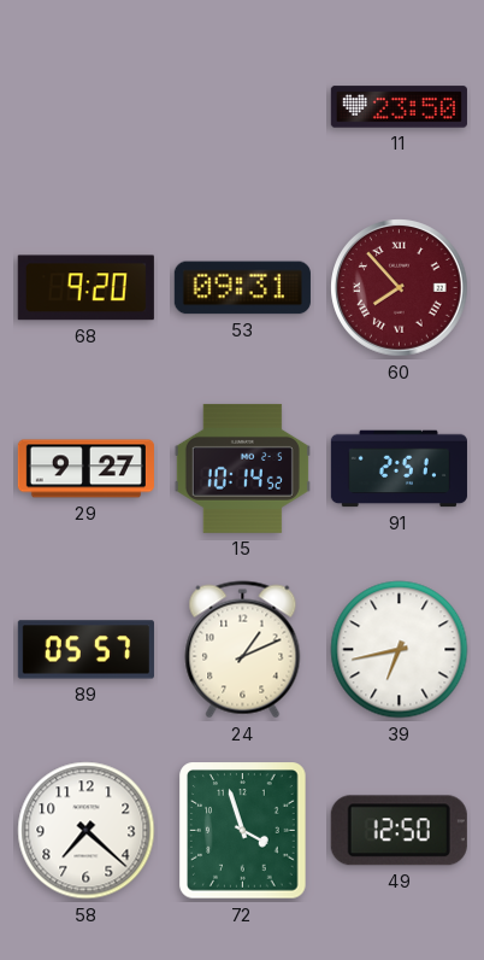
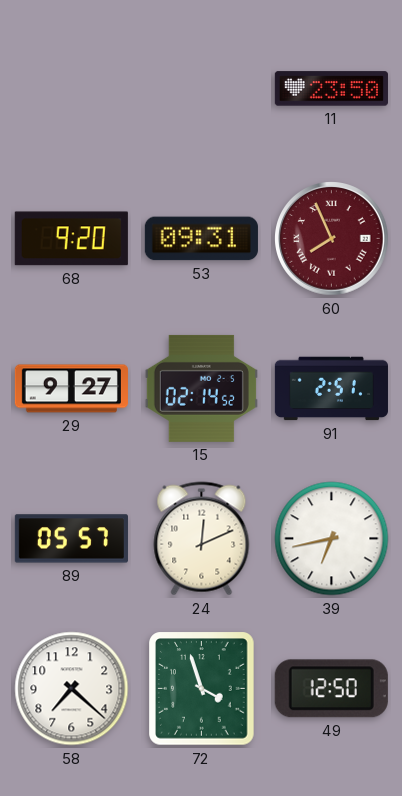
60: 7:53 -> 7:56
15: 10:14 -> 02:14
24: 1:11 -> 12:11
